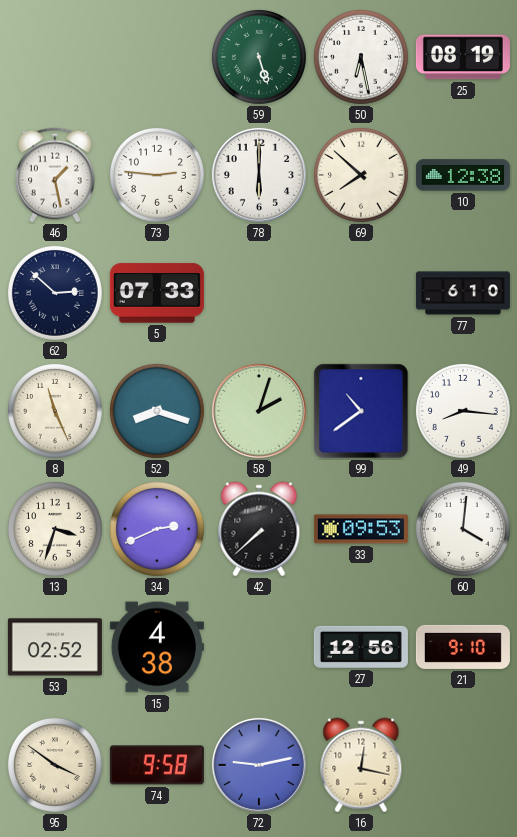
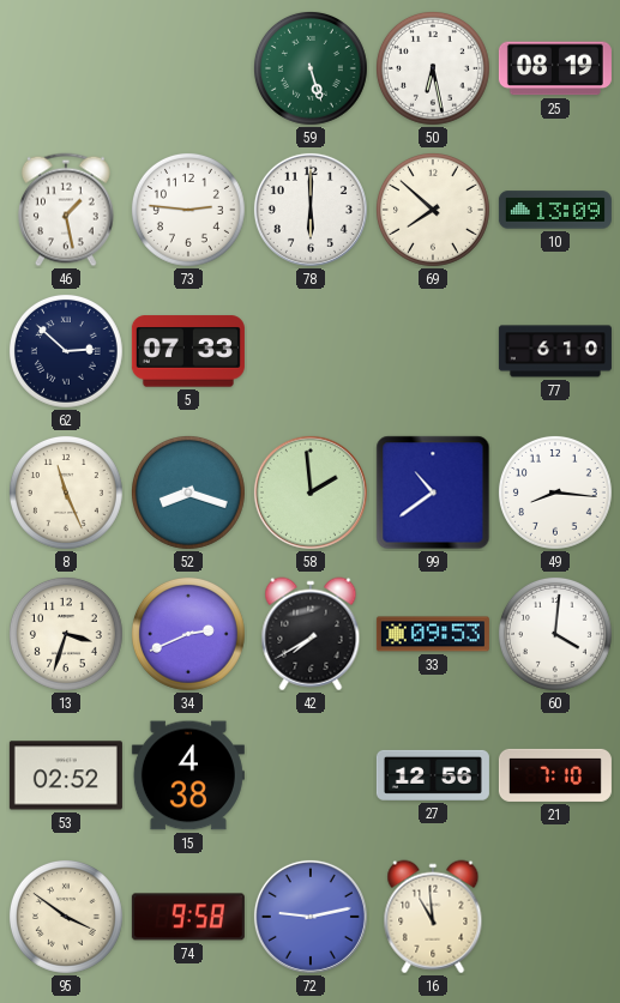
10: 12:38 -> 13:09
58: 2:03 -> 1:59
42: 7:38 -> 7:40
21: 9:10 -> 7:10
16: 12:17 -> 10:59
